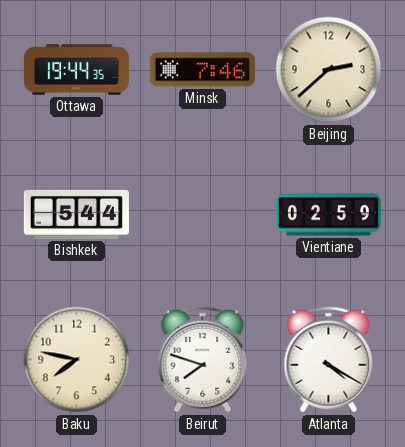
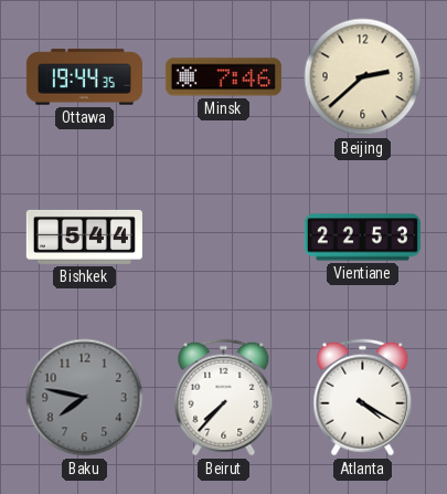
Vientiane: 02:59 -> 22:53
Baku dial: cream -> grey
Beirut: 7:48 -> 7:37
